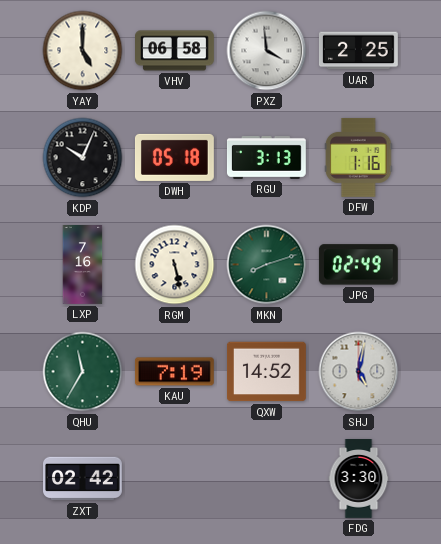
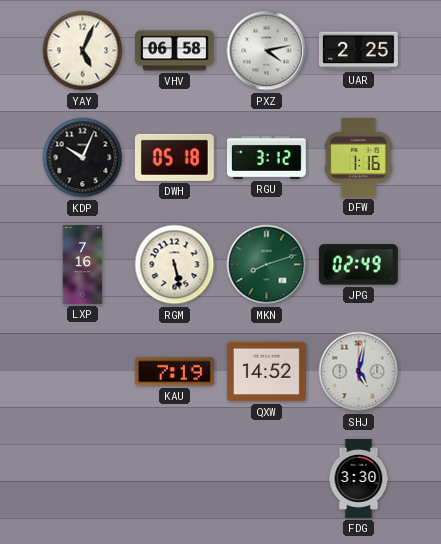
YAY: 5:00 -> 5:04
PXZ: 3:59 -> 4:13
RGU: 3:13 -> 3:12
QHU: 11:35 -> none
ZXT: 02:42 -> none
